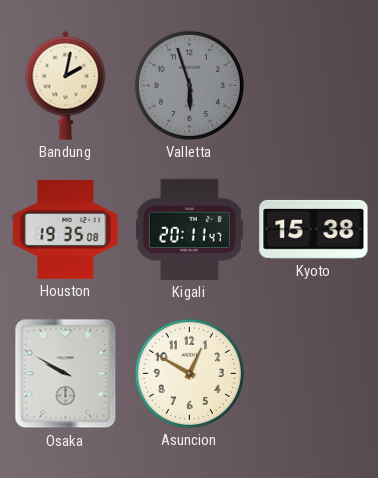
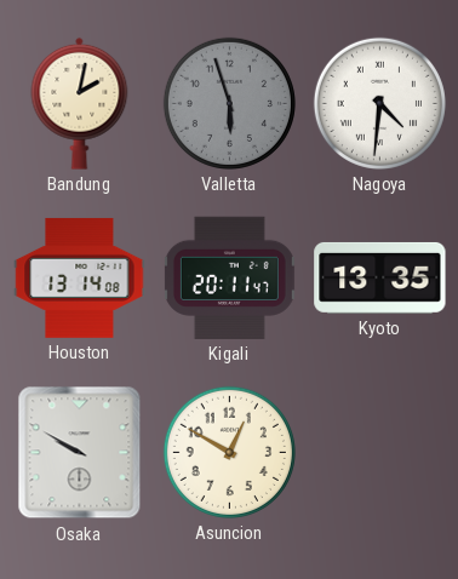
Nagoya: none -> 4:31
Houston: 19:35 -> 13:14
Kyoto: 15:38 -> 13:35
